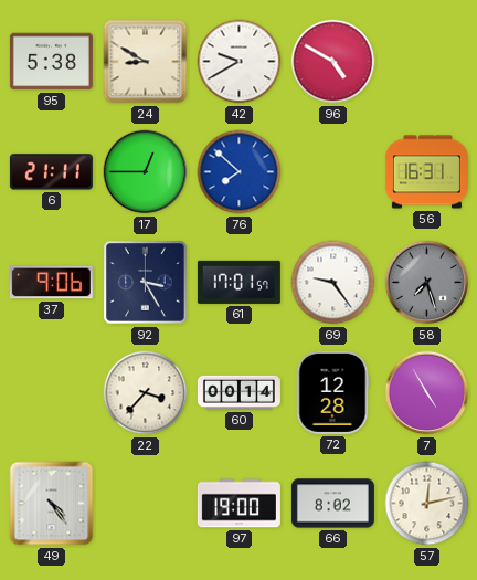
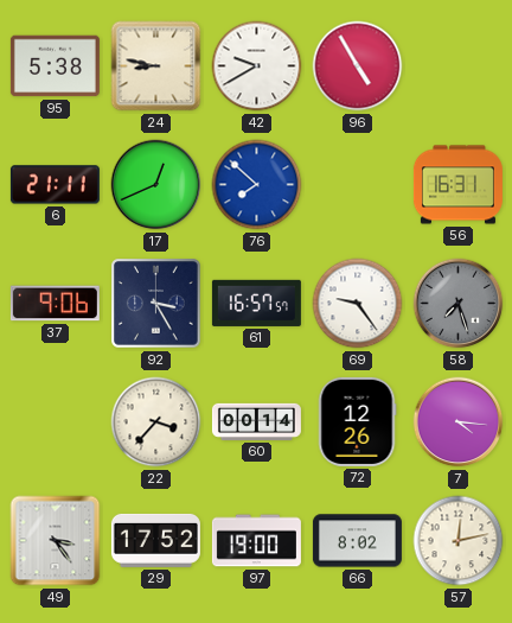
24: 8:50 -> 8:47
96: 4:50 -> 4:55
17: 12:45 -> 12:41
61: 17:01 -> 16:57
72: 12:28 -> 12:26
7: 4:55 -> 4:16
49: 4:24 -> 3:24
29: none -> 17:52
